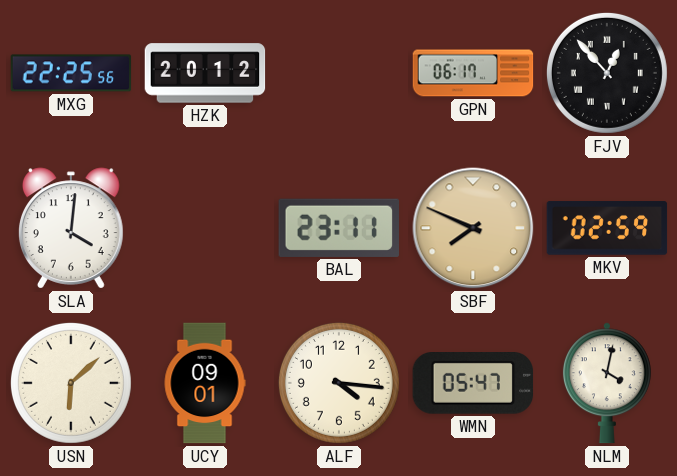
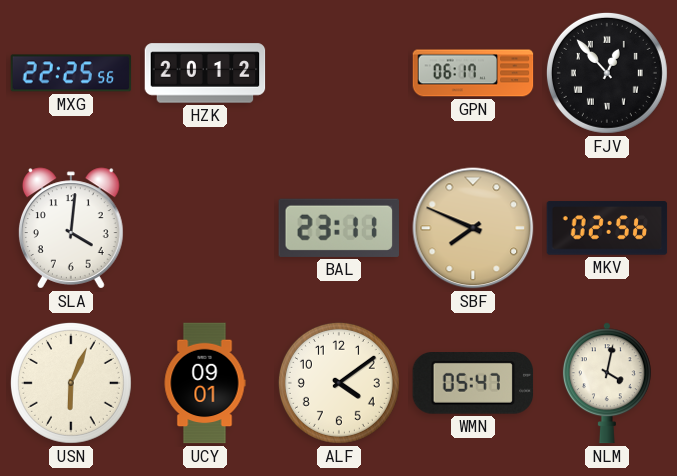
MKV: 02:59 -> 02:56
USN: 6:08 -> 6:04
ALF: 4:16 -> 4:09
